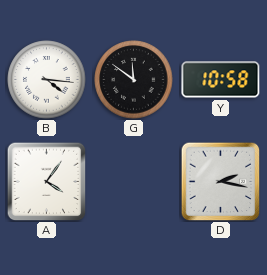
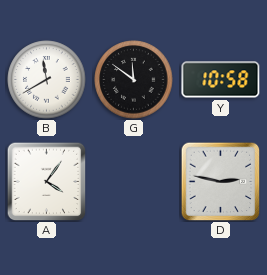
B: 4:16 -> 11:40
D: 2:17 -> 2:47
